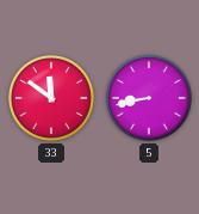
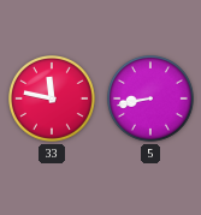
33: 11:51 -> 11:47
